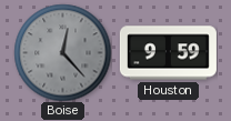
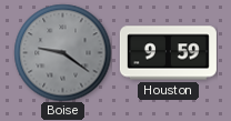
Boise: 12:23 -> 9:21
